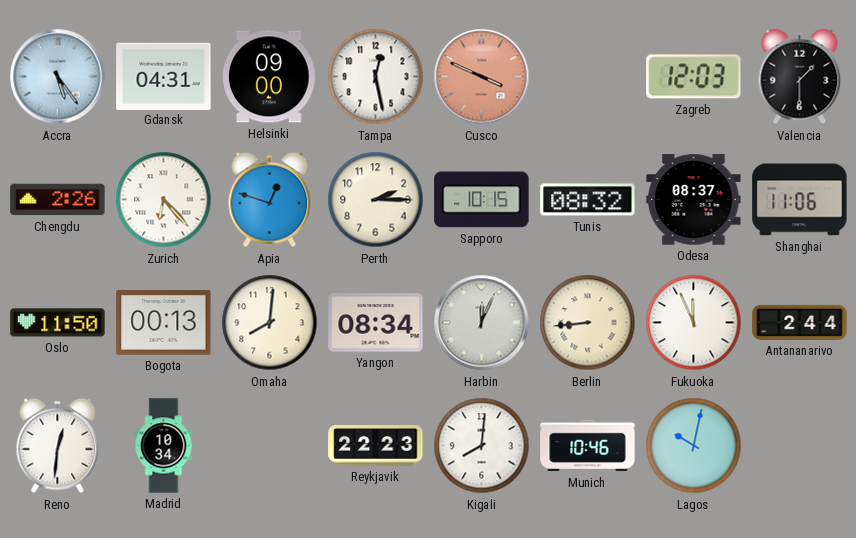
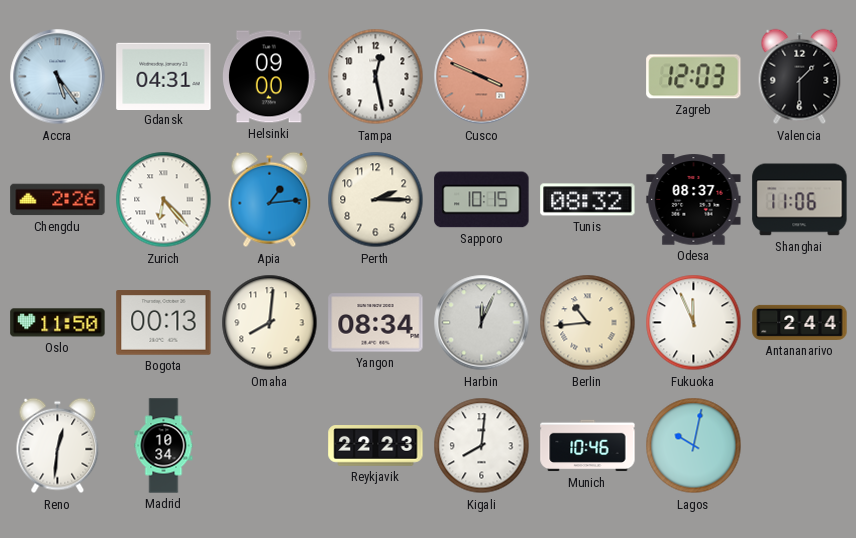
Apia: 12:48 -> 1:14
Berlin: 8:44 -> 10:44
